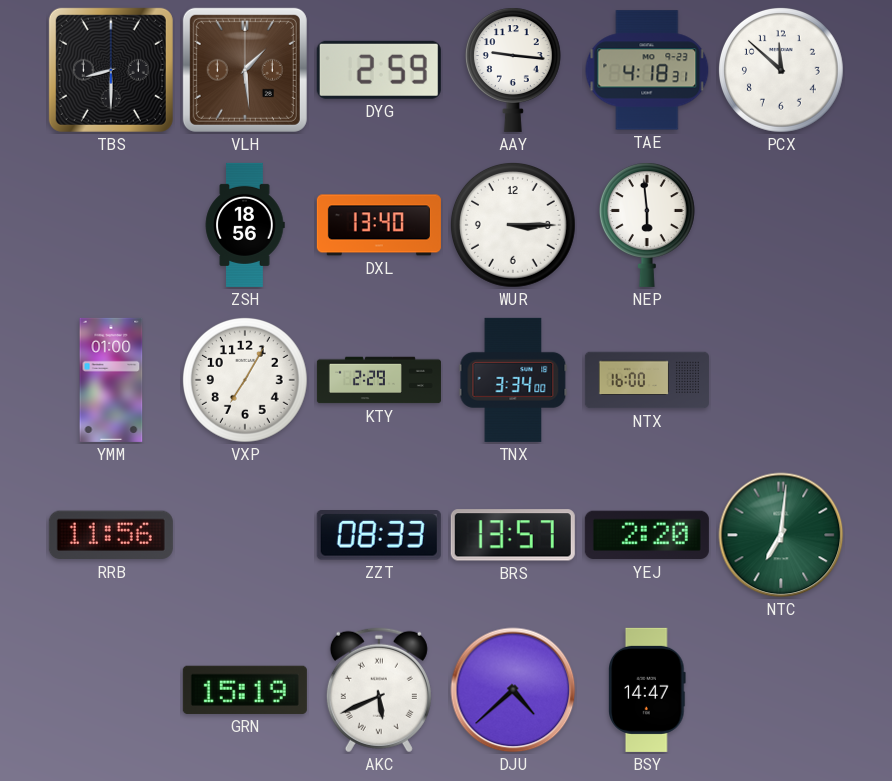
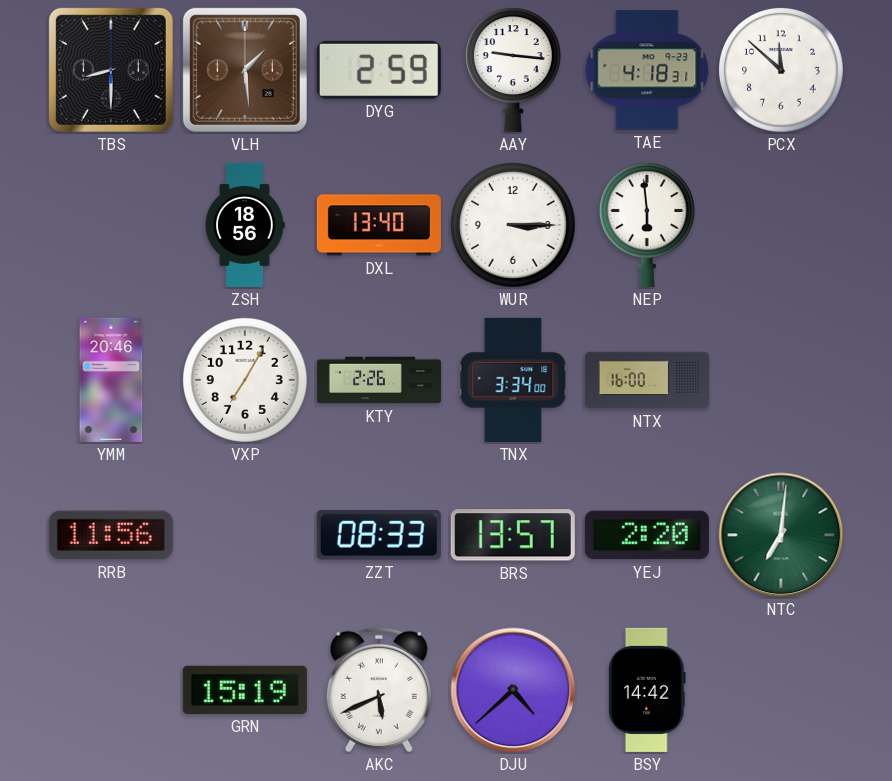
YMM: 01:00 -> 20:46
KTY: 2:29 -> 2:26
BSY: 14:47 -> 14:42
